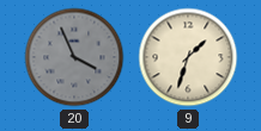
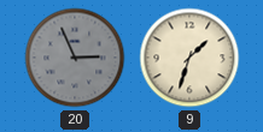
20: 3:56 -> 2:56
